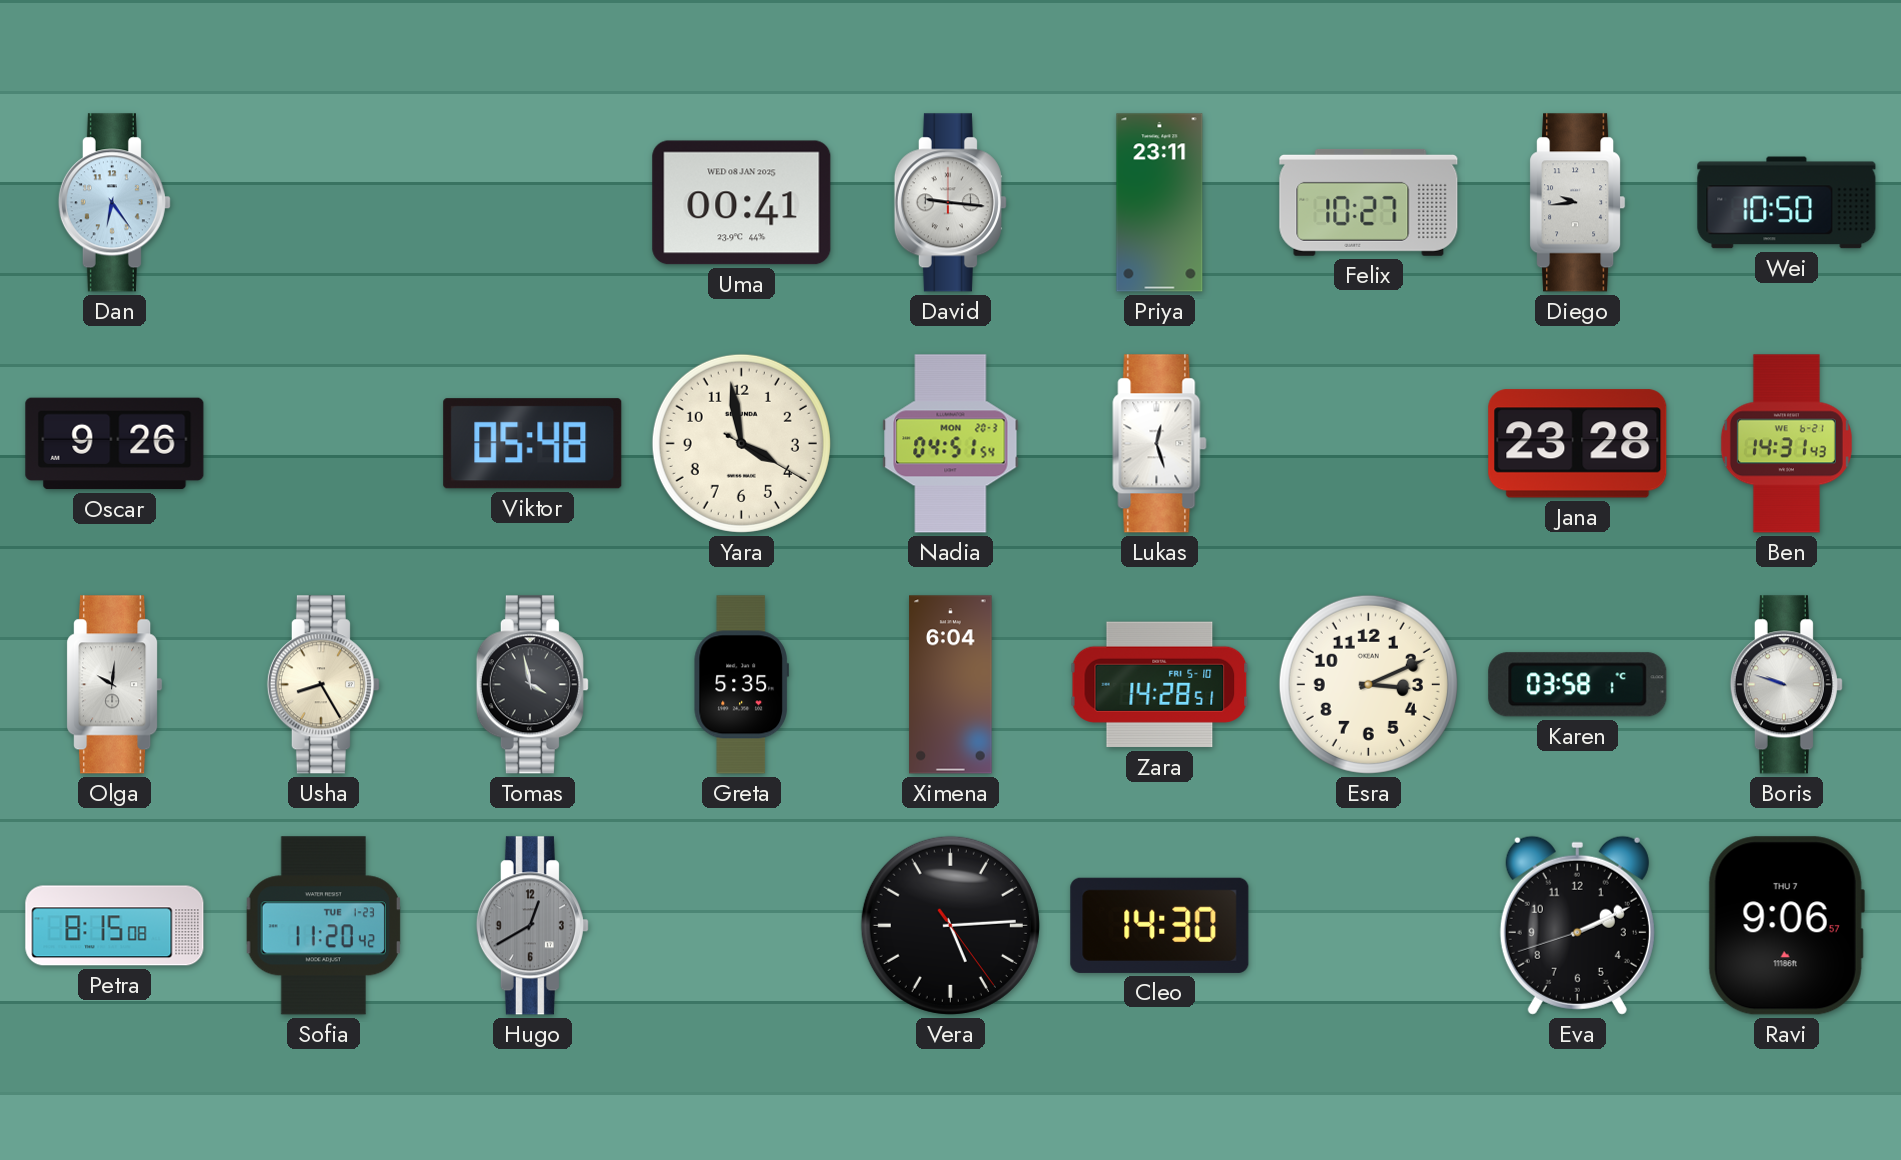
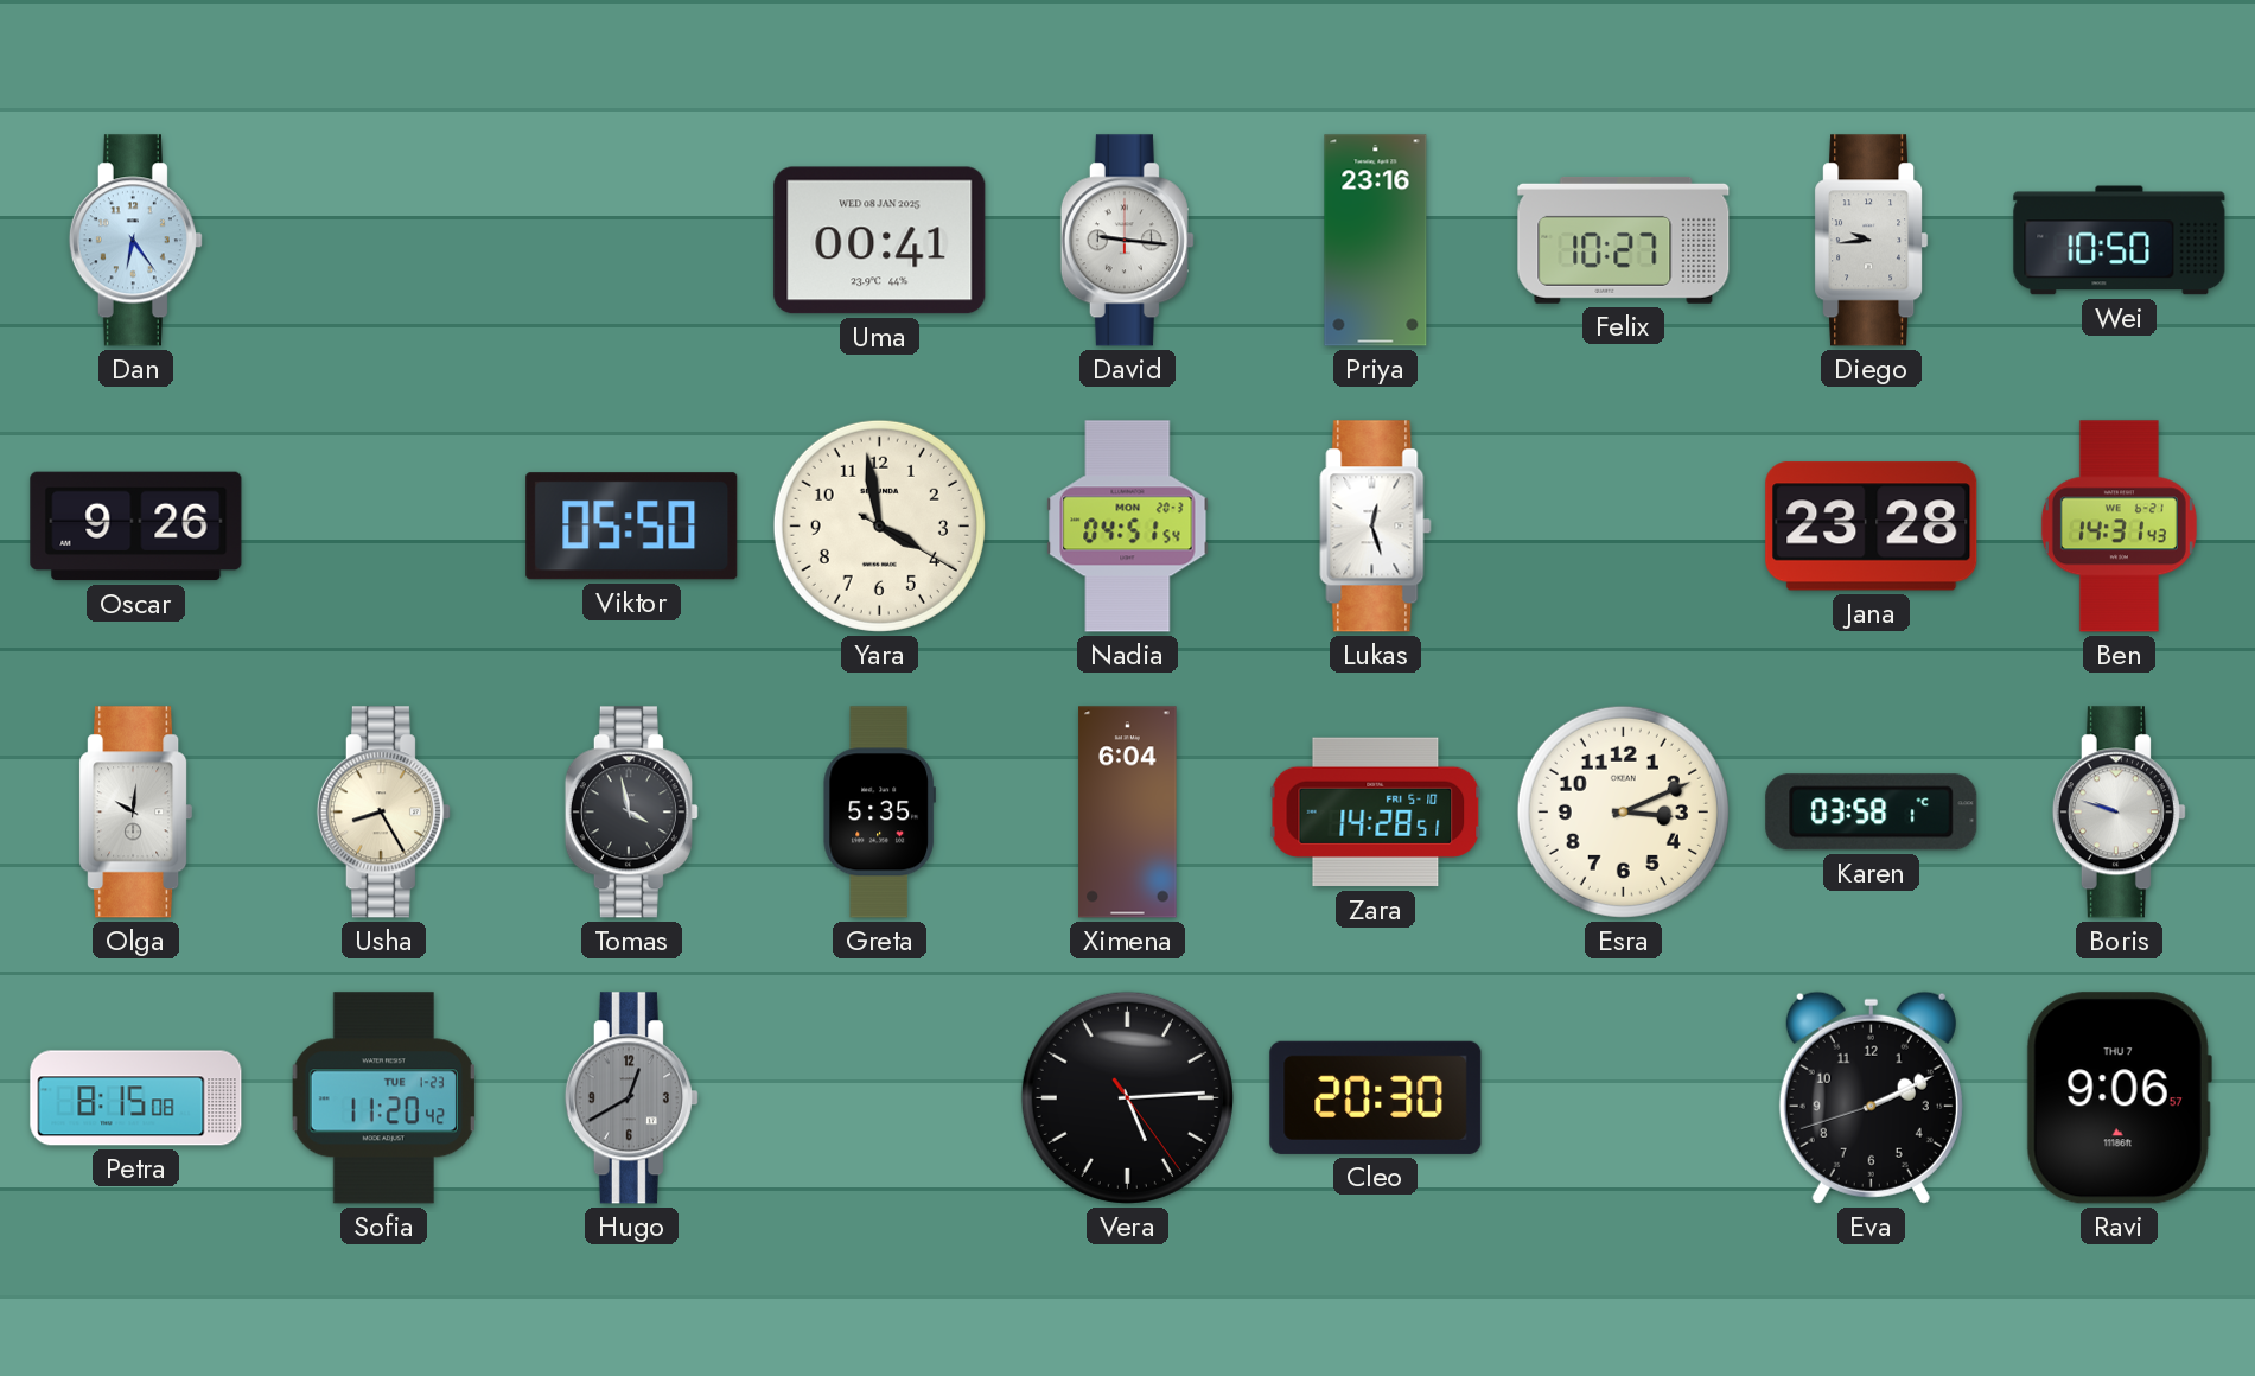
Priya: 23:11 -> 23:16
Viktor: 05:48 -> 05:50
Cleo: 14:30 -> 20:30
